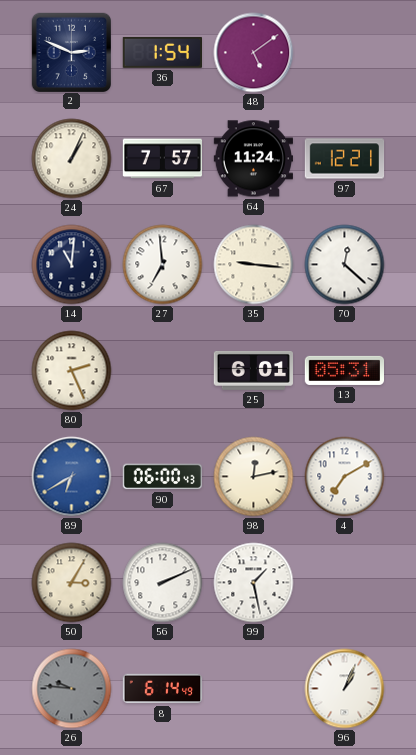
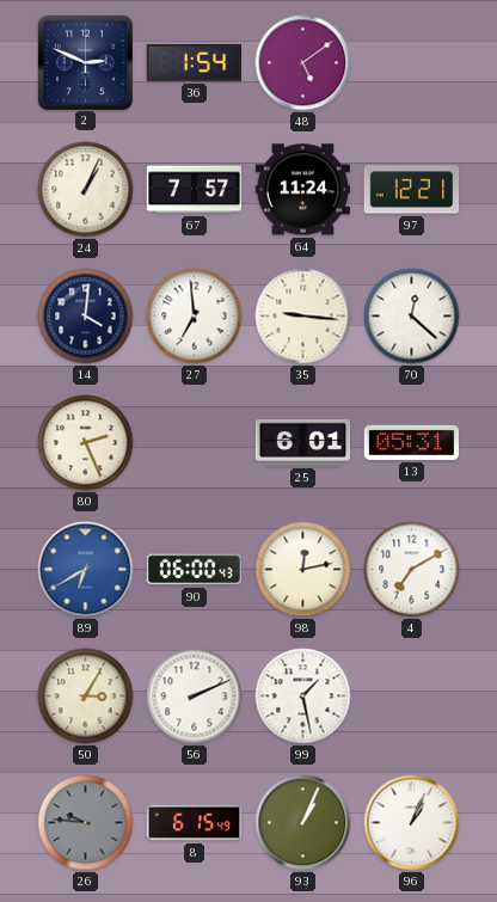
14: 11:01 -> 4:01
8: 6:14 -> 6:15
93: none -> 1:04
